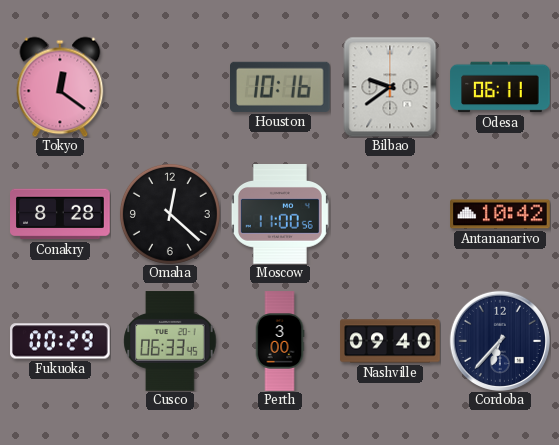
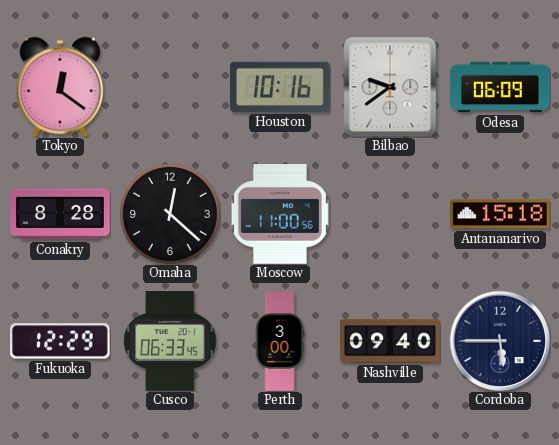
Odesa: 06:11 -> 06:09
Antananarivo: 10:42 -> 15:18
Fukuoka: 00:29 -> 12:29
Cordoba: 6:37 -> 5:45
